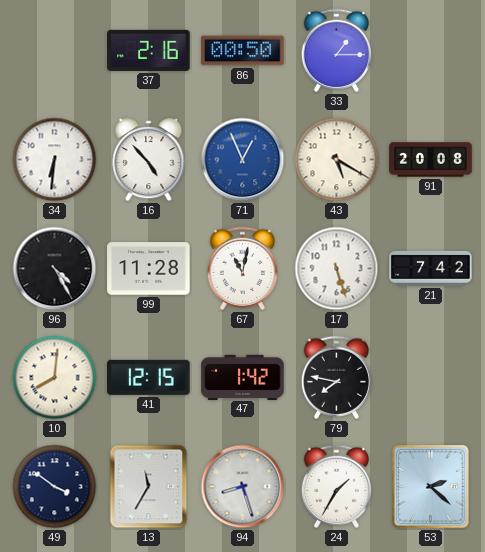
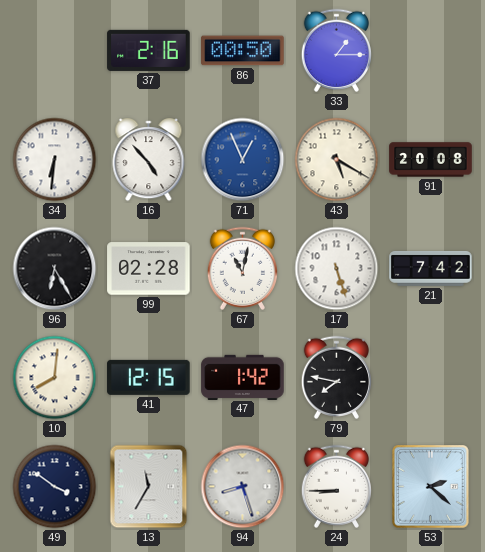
96: 4:25 -> 6:25
99: 11:28 -> 02:28
24: 1:35 -> 8:45
